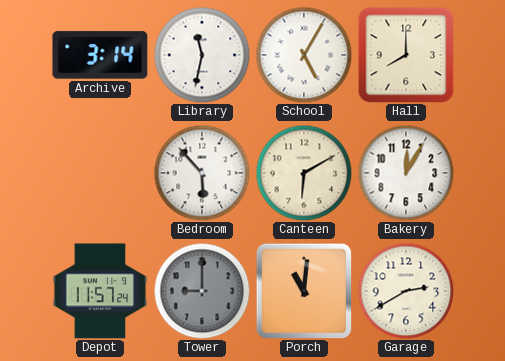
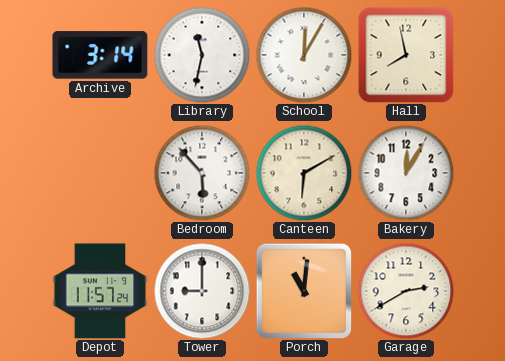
School: 5:05 -> 12:05
Hall: 8:00 -> 7:58
Tower dial: grey -> white
